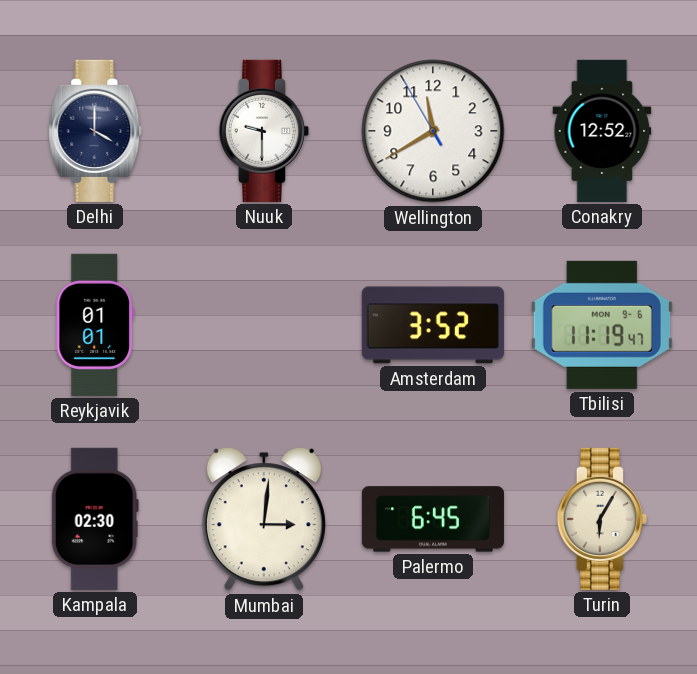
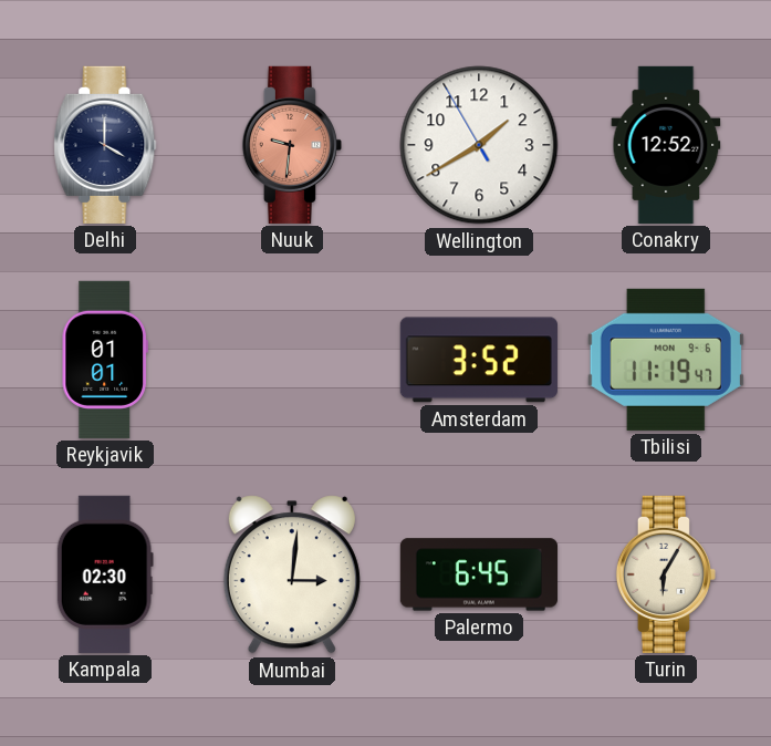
Nuuk: 9:30 -> 9:31
Nuuk dial: white -> salmon
Wellington: 11:39 -> 1:39
